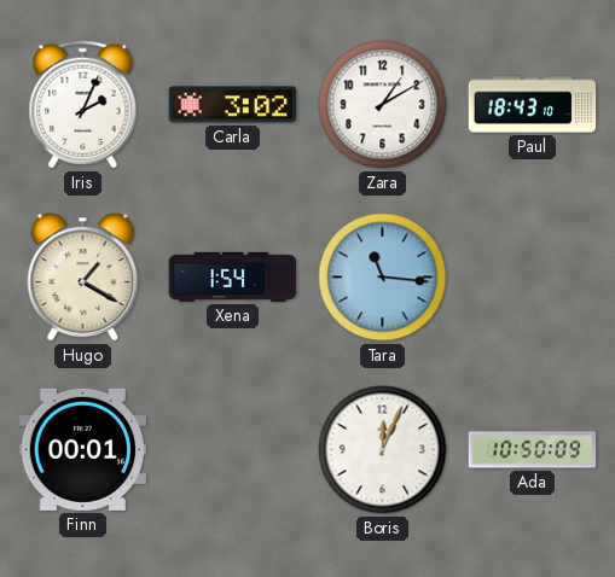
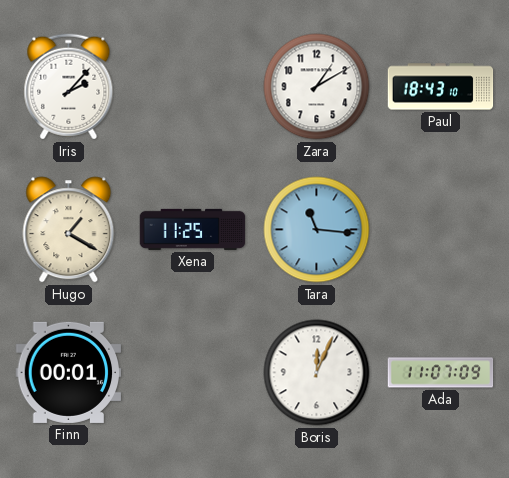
Iris: 2:04 -> 2:07
Carla: 3:02 -> none
Xena: 1:54 -> 11:25
Ada: 10:50 -> 11:07
